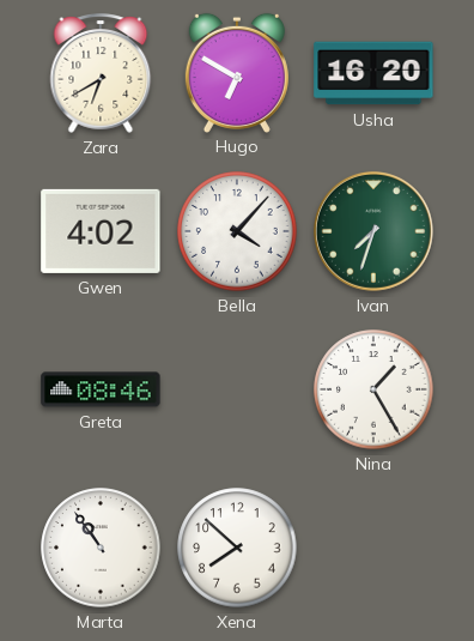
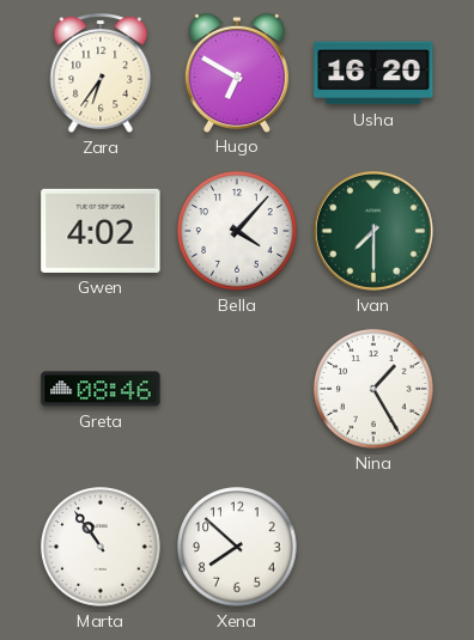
Zara: 6:40 -> 6:36
Ivan: 7:33 -> 7:30
